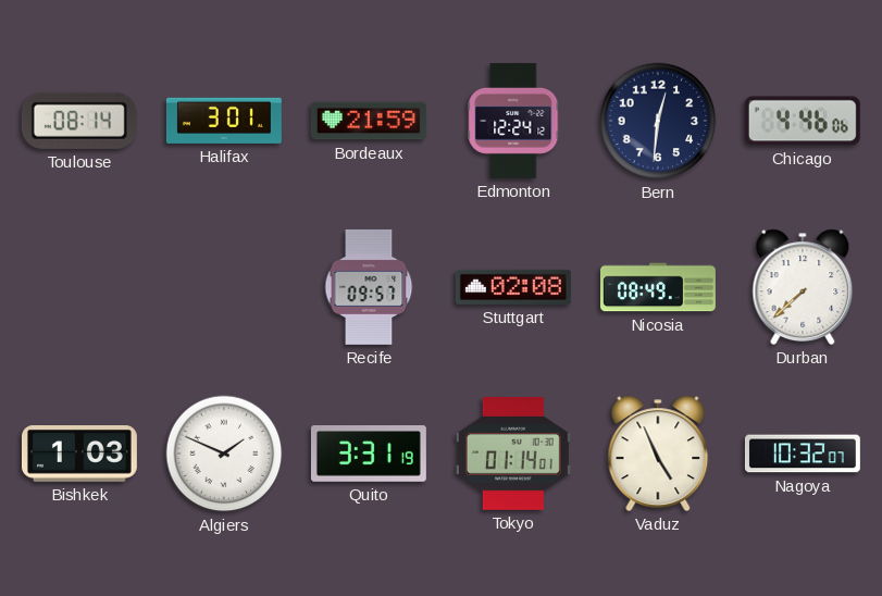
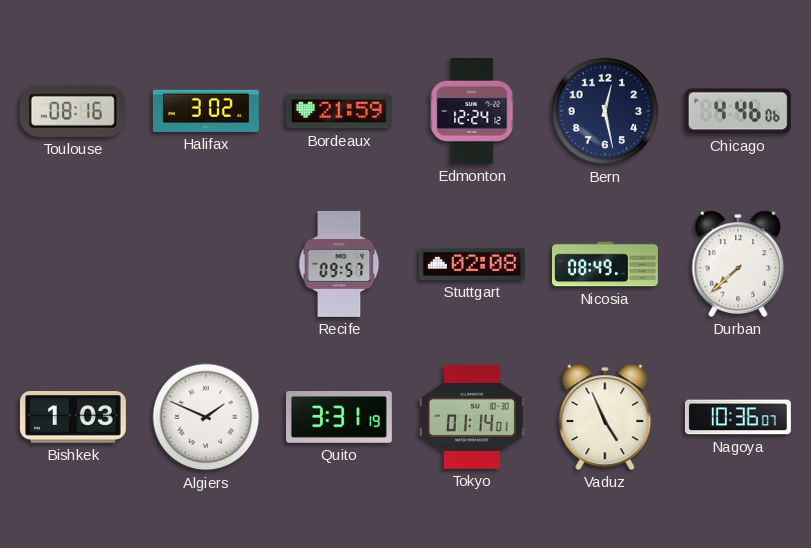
Toulouse: 08:14 -> 08:16
Halifax: 3:01 -> 3:02
Bern: 12:31 -> 12:28
Nagoya: 10:32 -> 10:36
